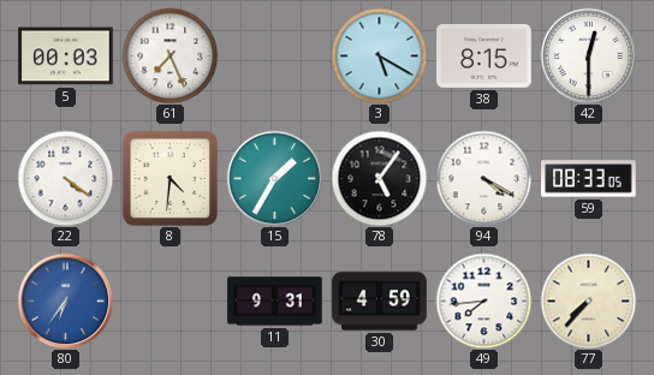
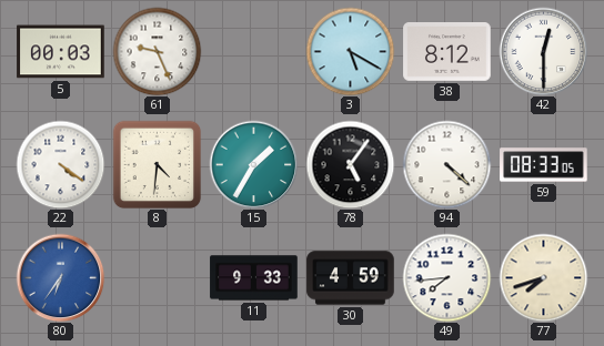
61: 7:26 -> 9:26
38: 8:15 -> 8:12
94: 4:20 -> 4:22
11: 9:31 -> 9:33
77: 7:37 -> 7:42
